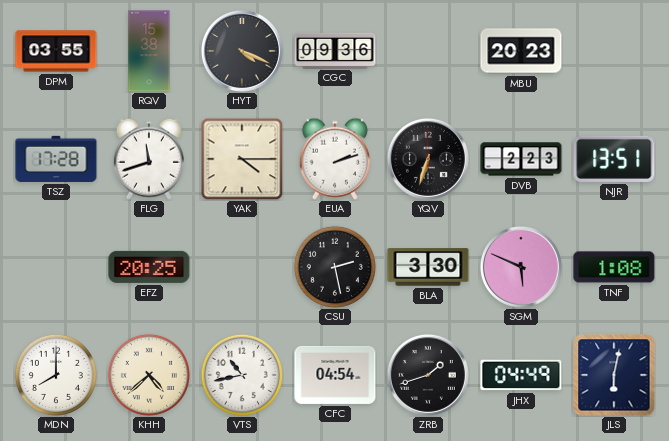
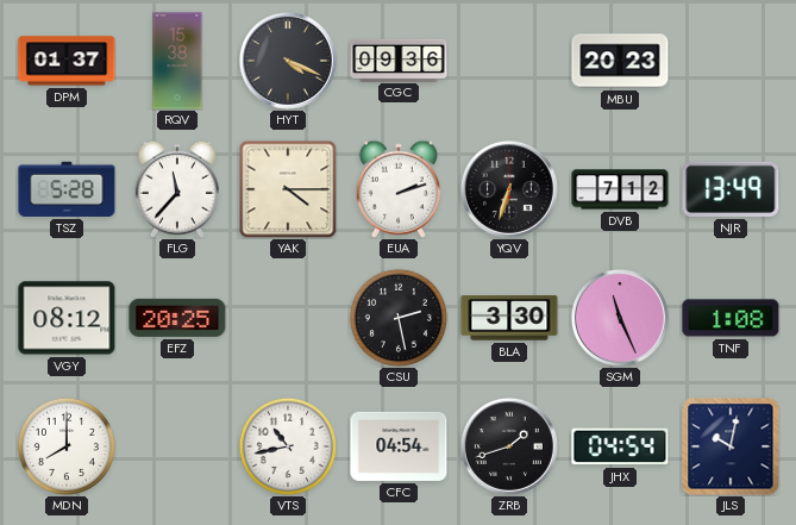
DPM: 03:55 -> 01:37
TSZ: 17:28 -> 5:28
FLG: 11:42 -> 11:37
DVB: 2:23 -> 7:12
NJR: 13:51 -> 13:49
VGY: none -> 08:12
SGM: 5:49 -> 11:26
KHH: 4:38 -> none
JHX: 04:49 -> 04:54
JLS: 6:02 -> 10:02
